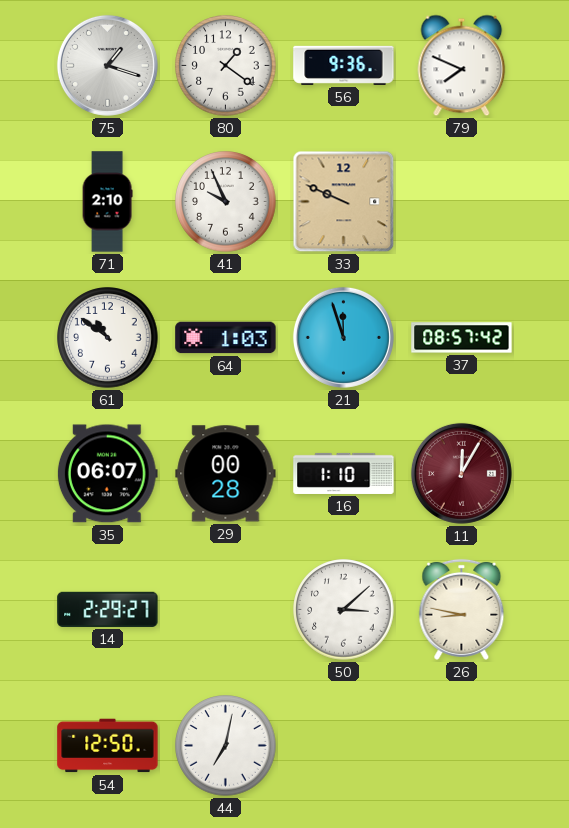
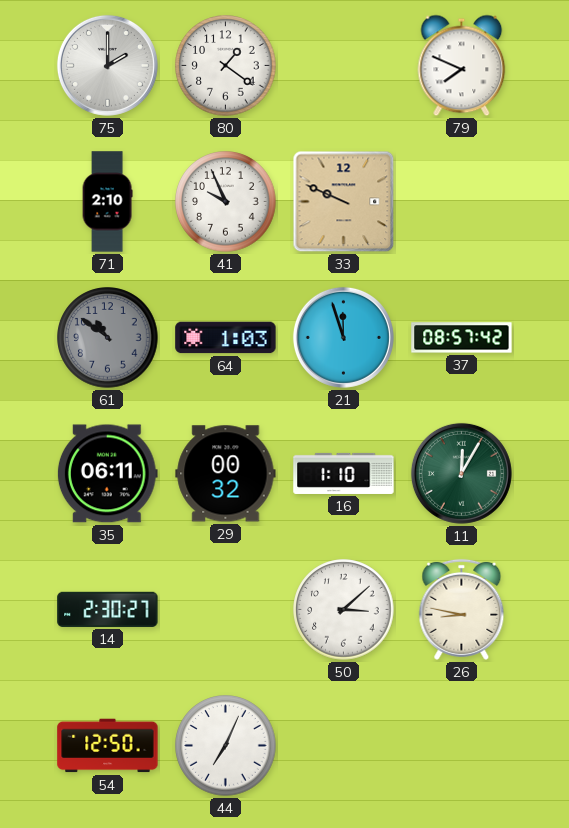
75: 1:18 -> 2:00
56: 9:36 -> none
61 dial: white -> grey
35: 06:07 -> 06:11
29: 00:28 -> 00:32
11 dial: burgundy -> green
14: 2:29 -> 2:30
44: 7:02 -> 7:04
